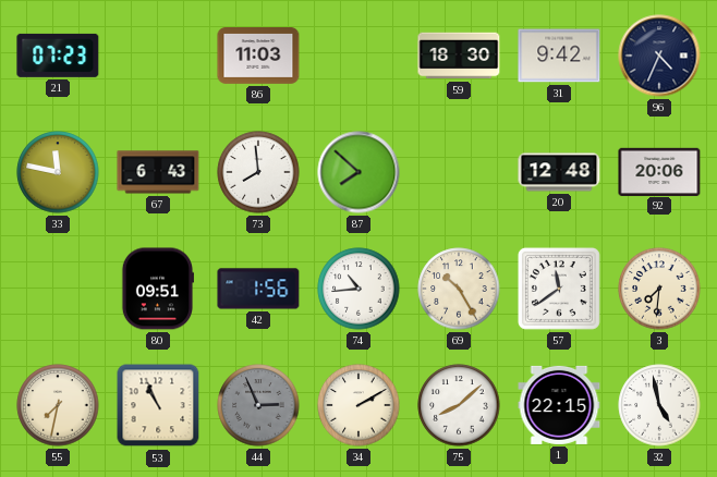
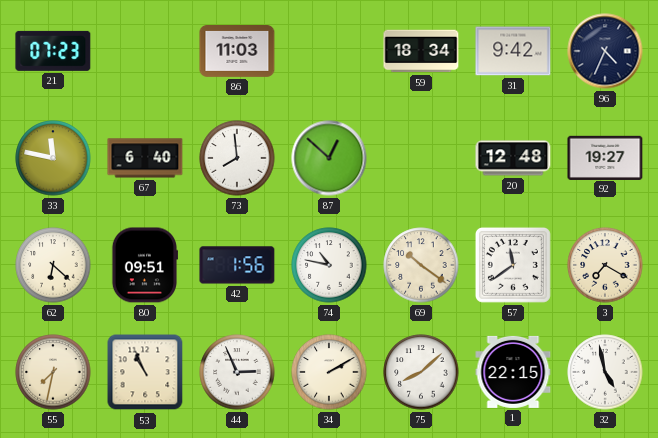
59: 18:30 -> 18:34
67: 6:43 -> 6:40
87: 7:52 -> 12:52
92: 20:06 -> 19:27
62: none -> 6:22
74: 10:44 -> 10:47
69: 10:25 -> 10:21
3: 7:31 -> 7:20
44 dial: grey -> white
